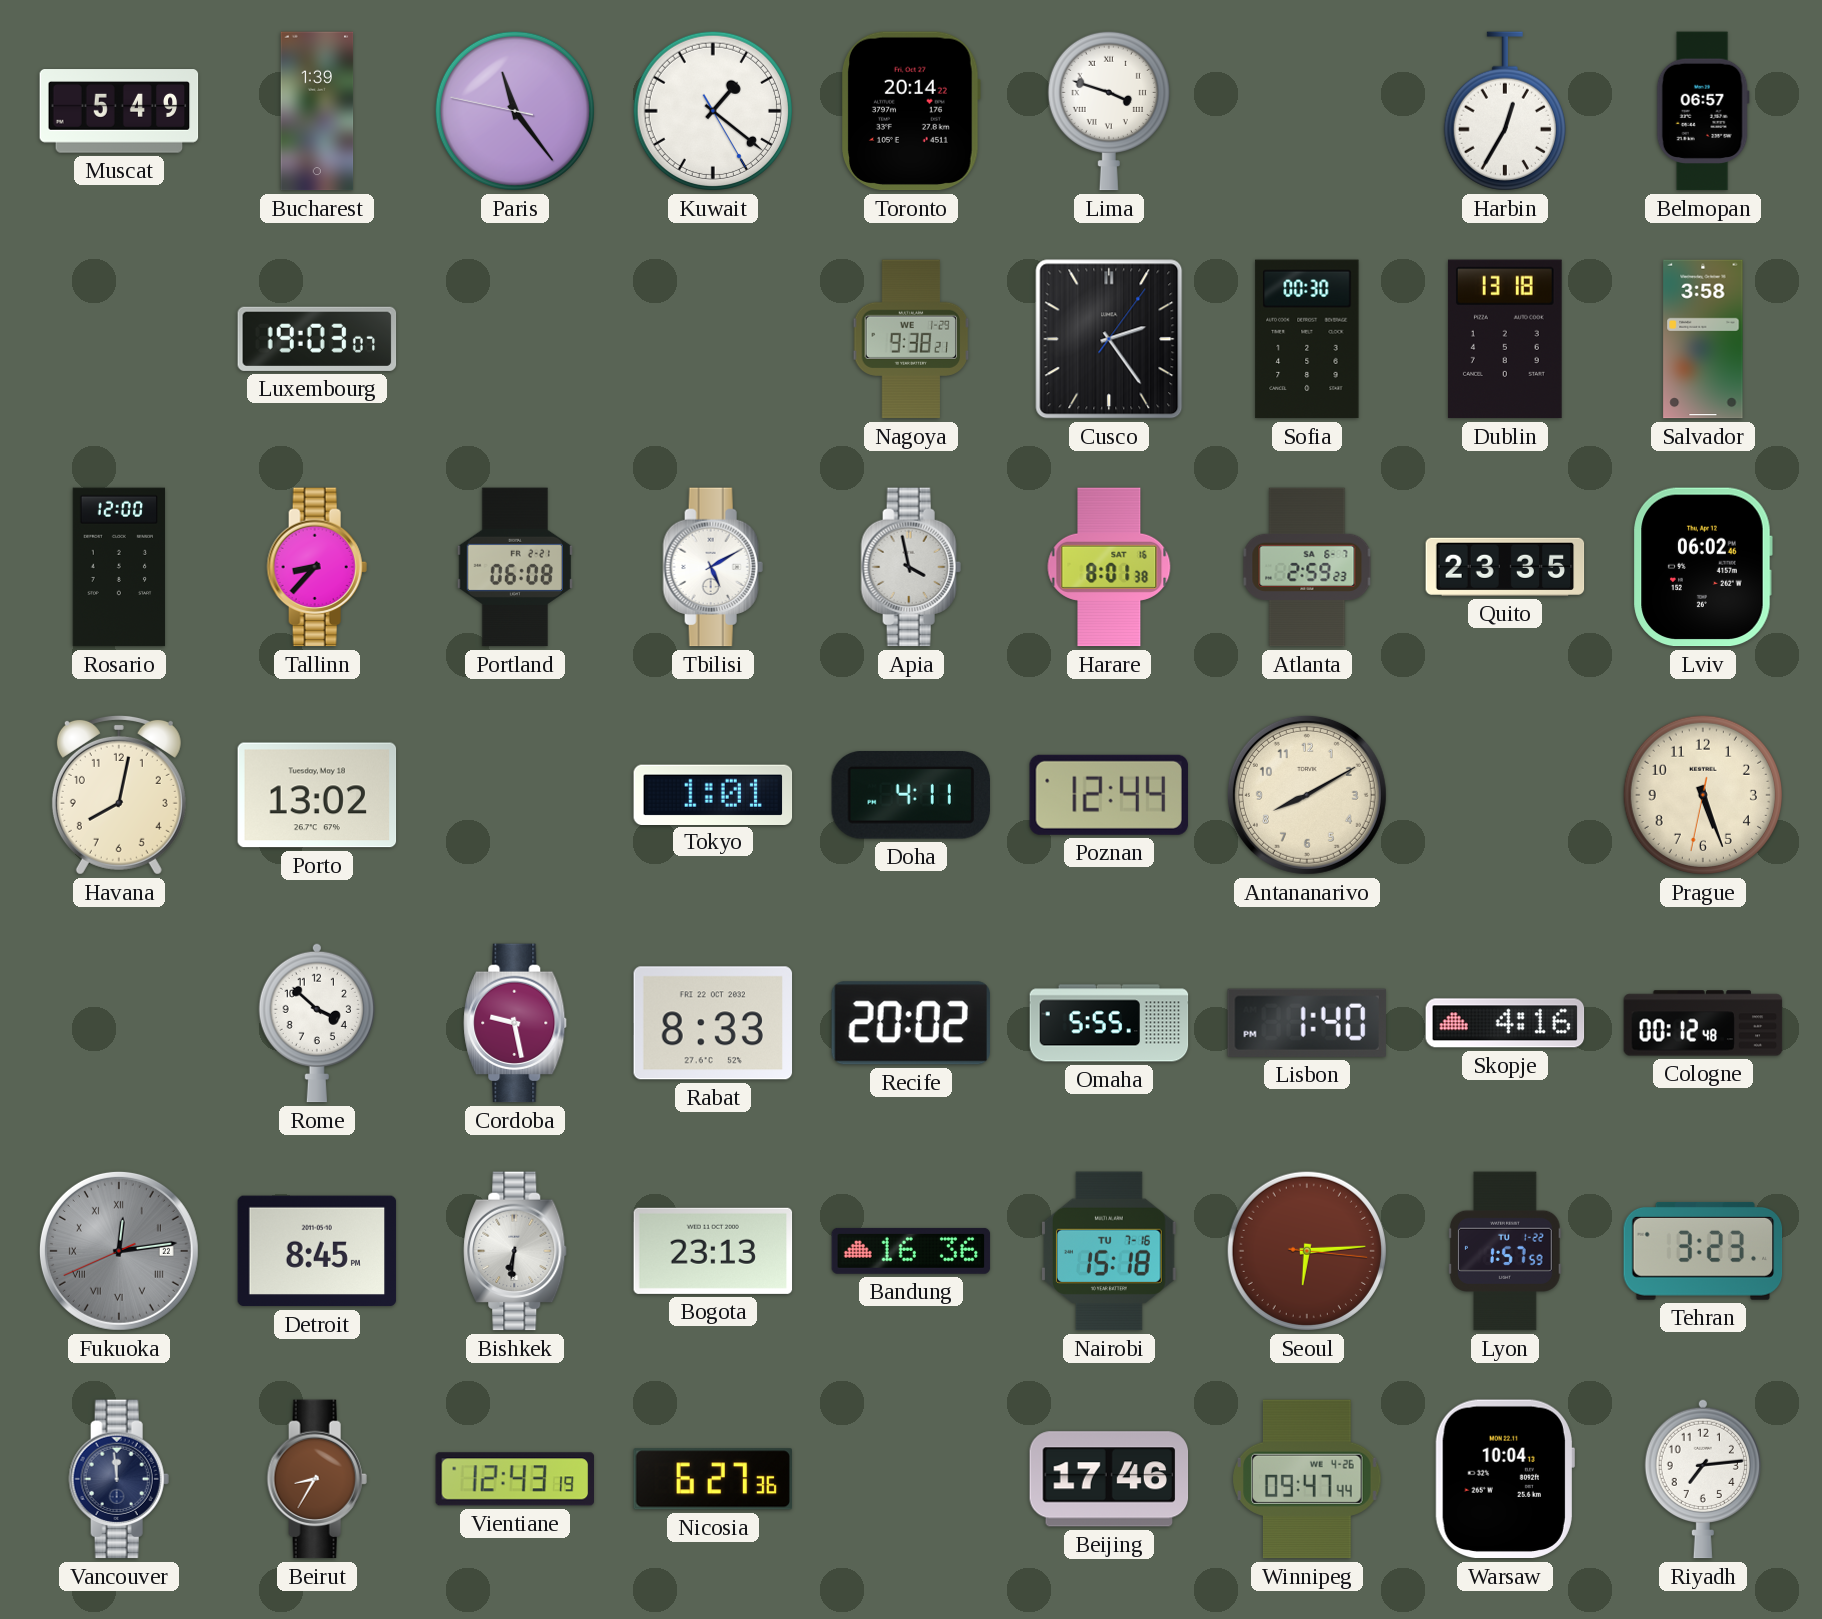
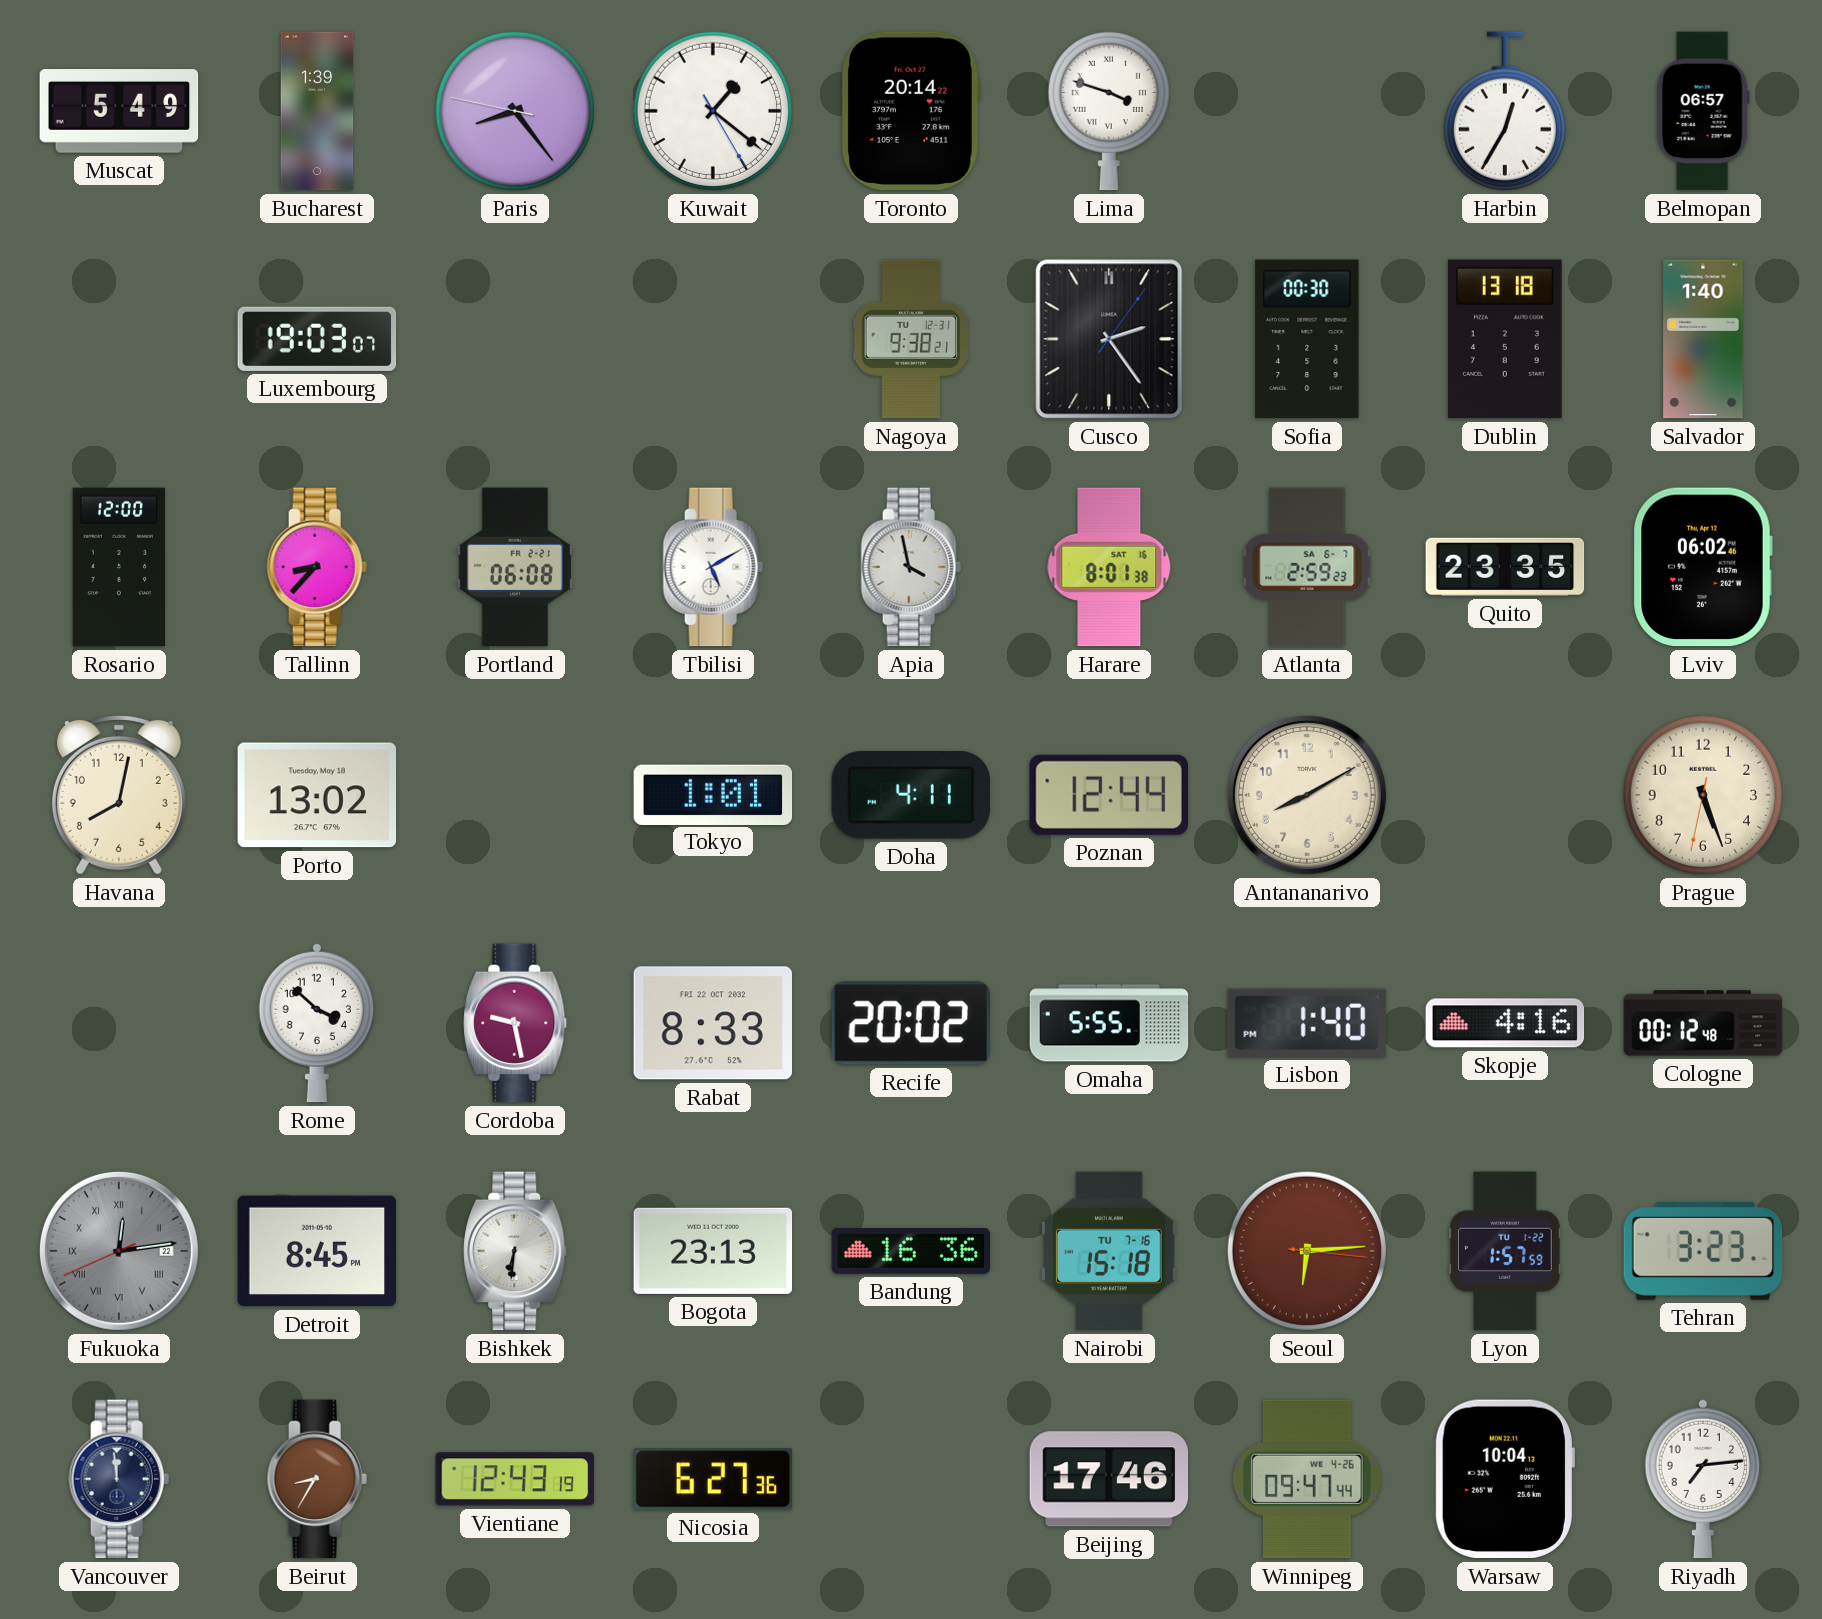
Paris: 11:23 -> 8:23
Nagoya date: WE 1-29 -> TU 12-31
Salvador: 3:58 -> 1:40
